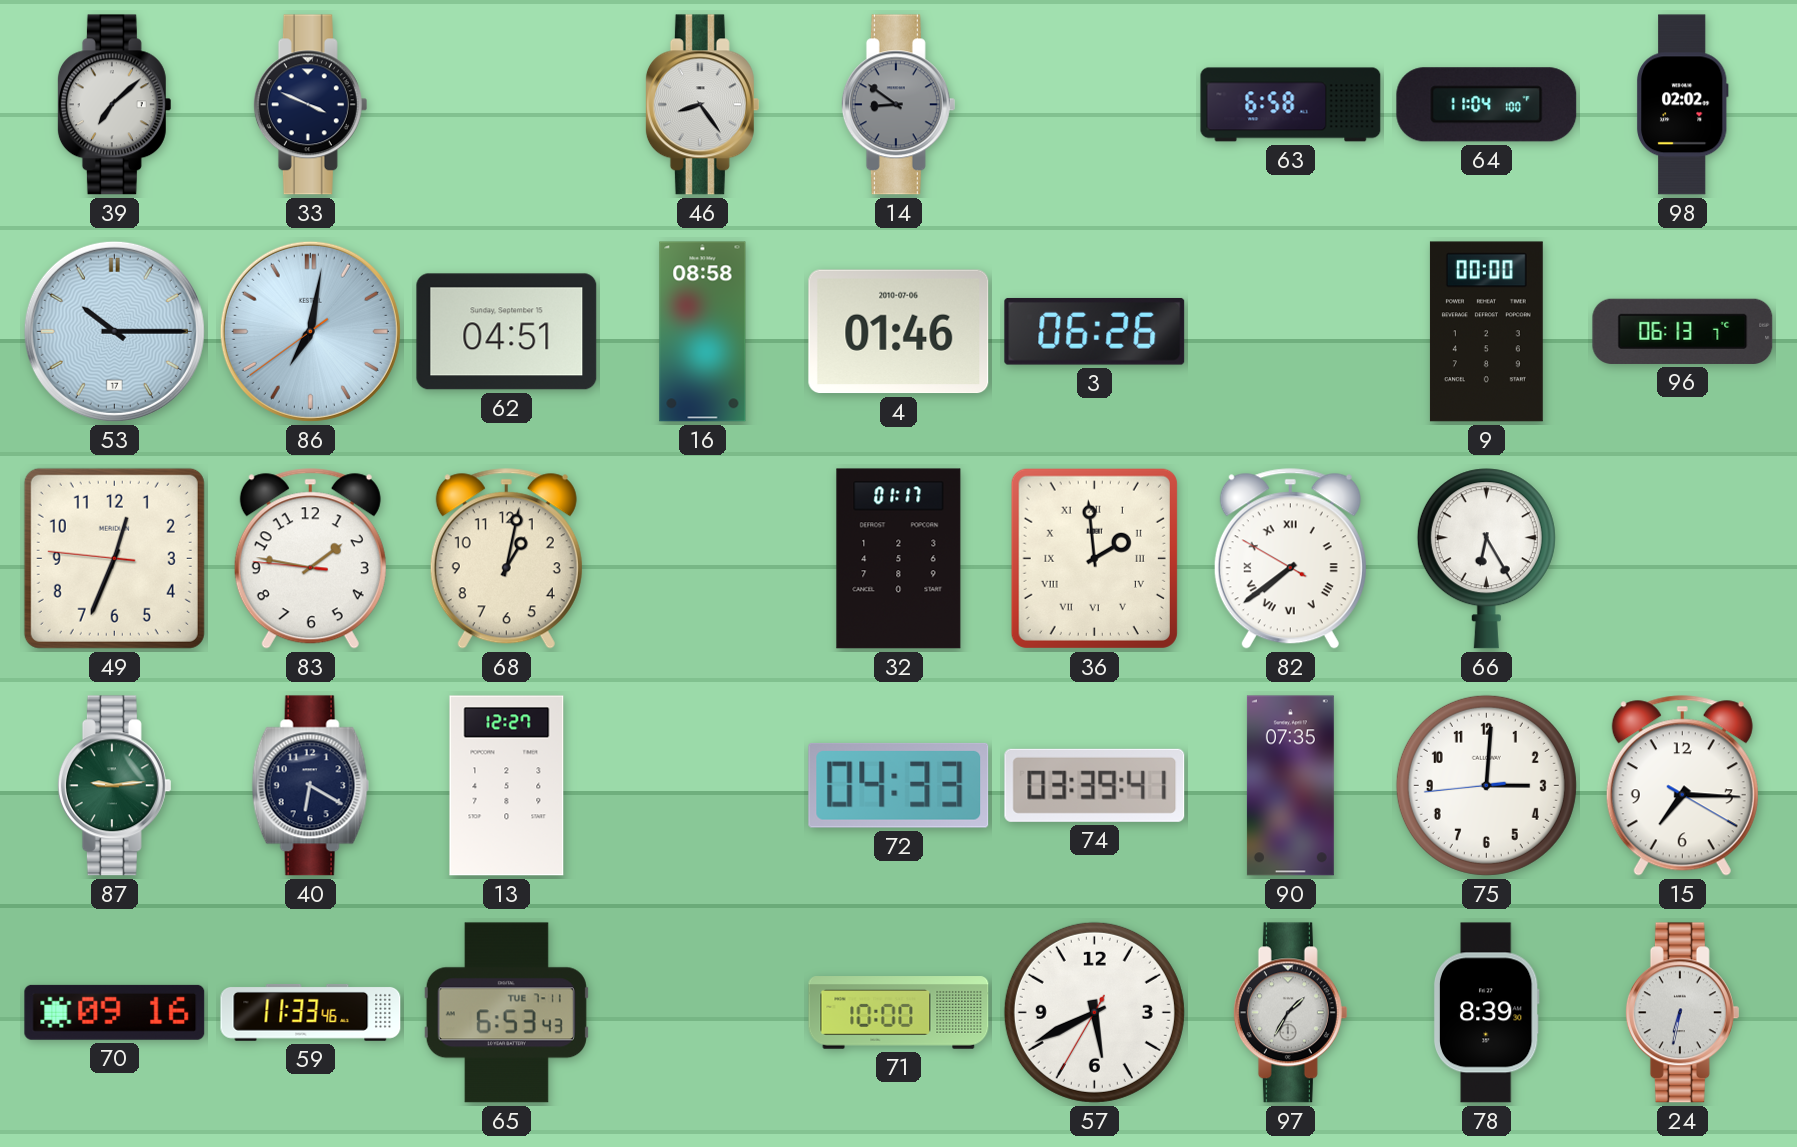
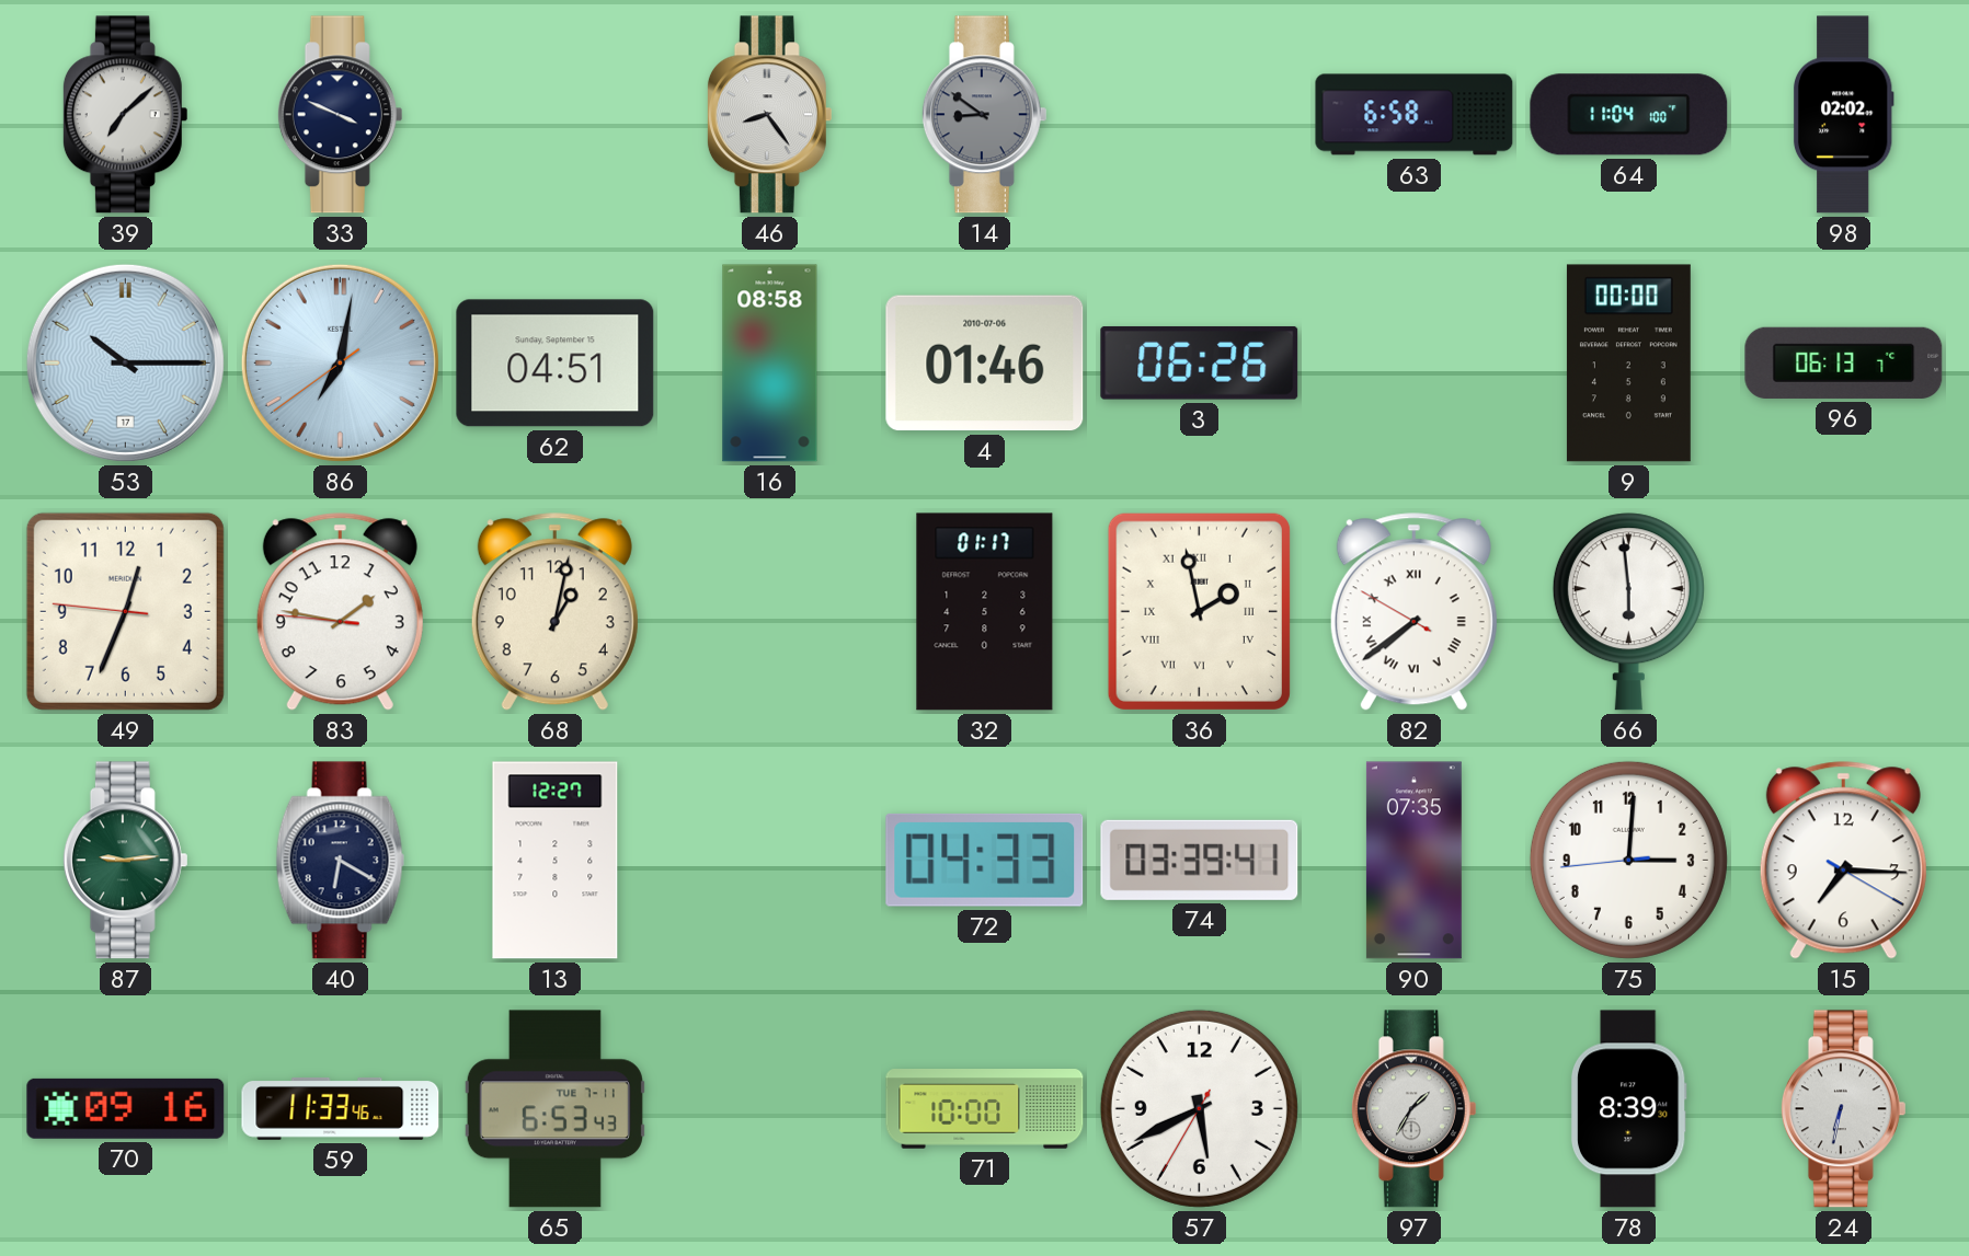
36: 1:59 -> 1:58
66: 6:25 -> 5:59
